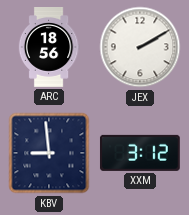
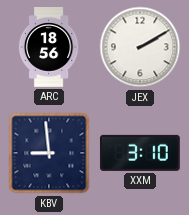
XXM: 3:12 -> 3:10
